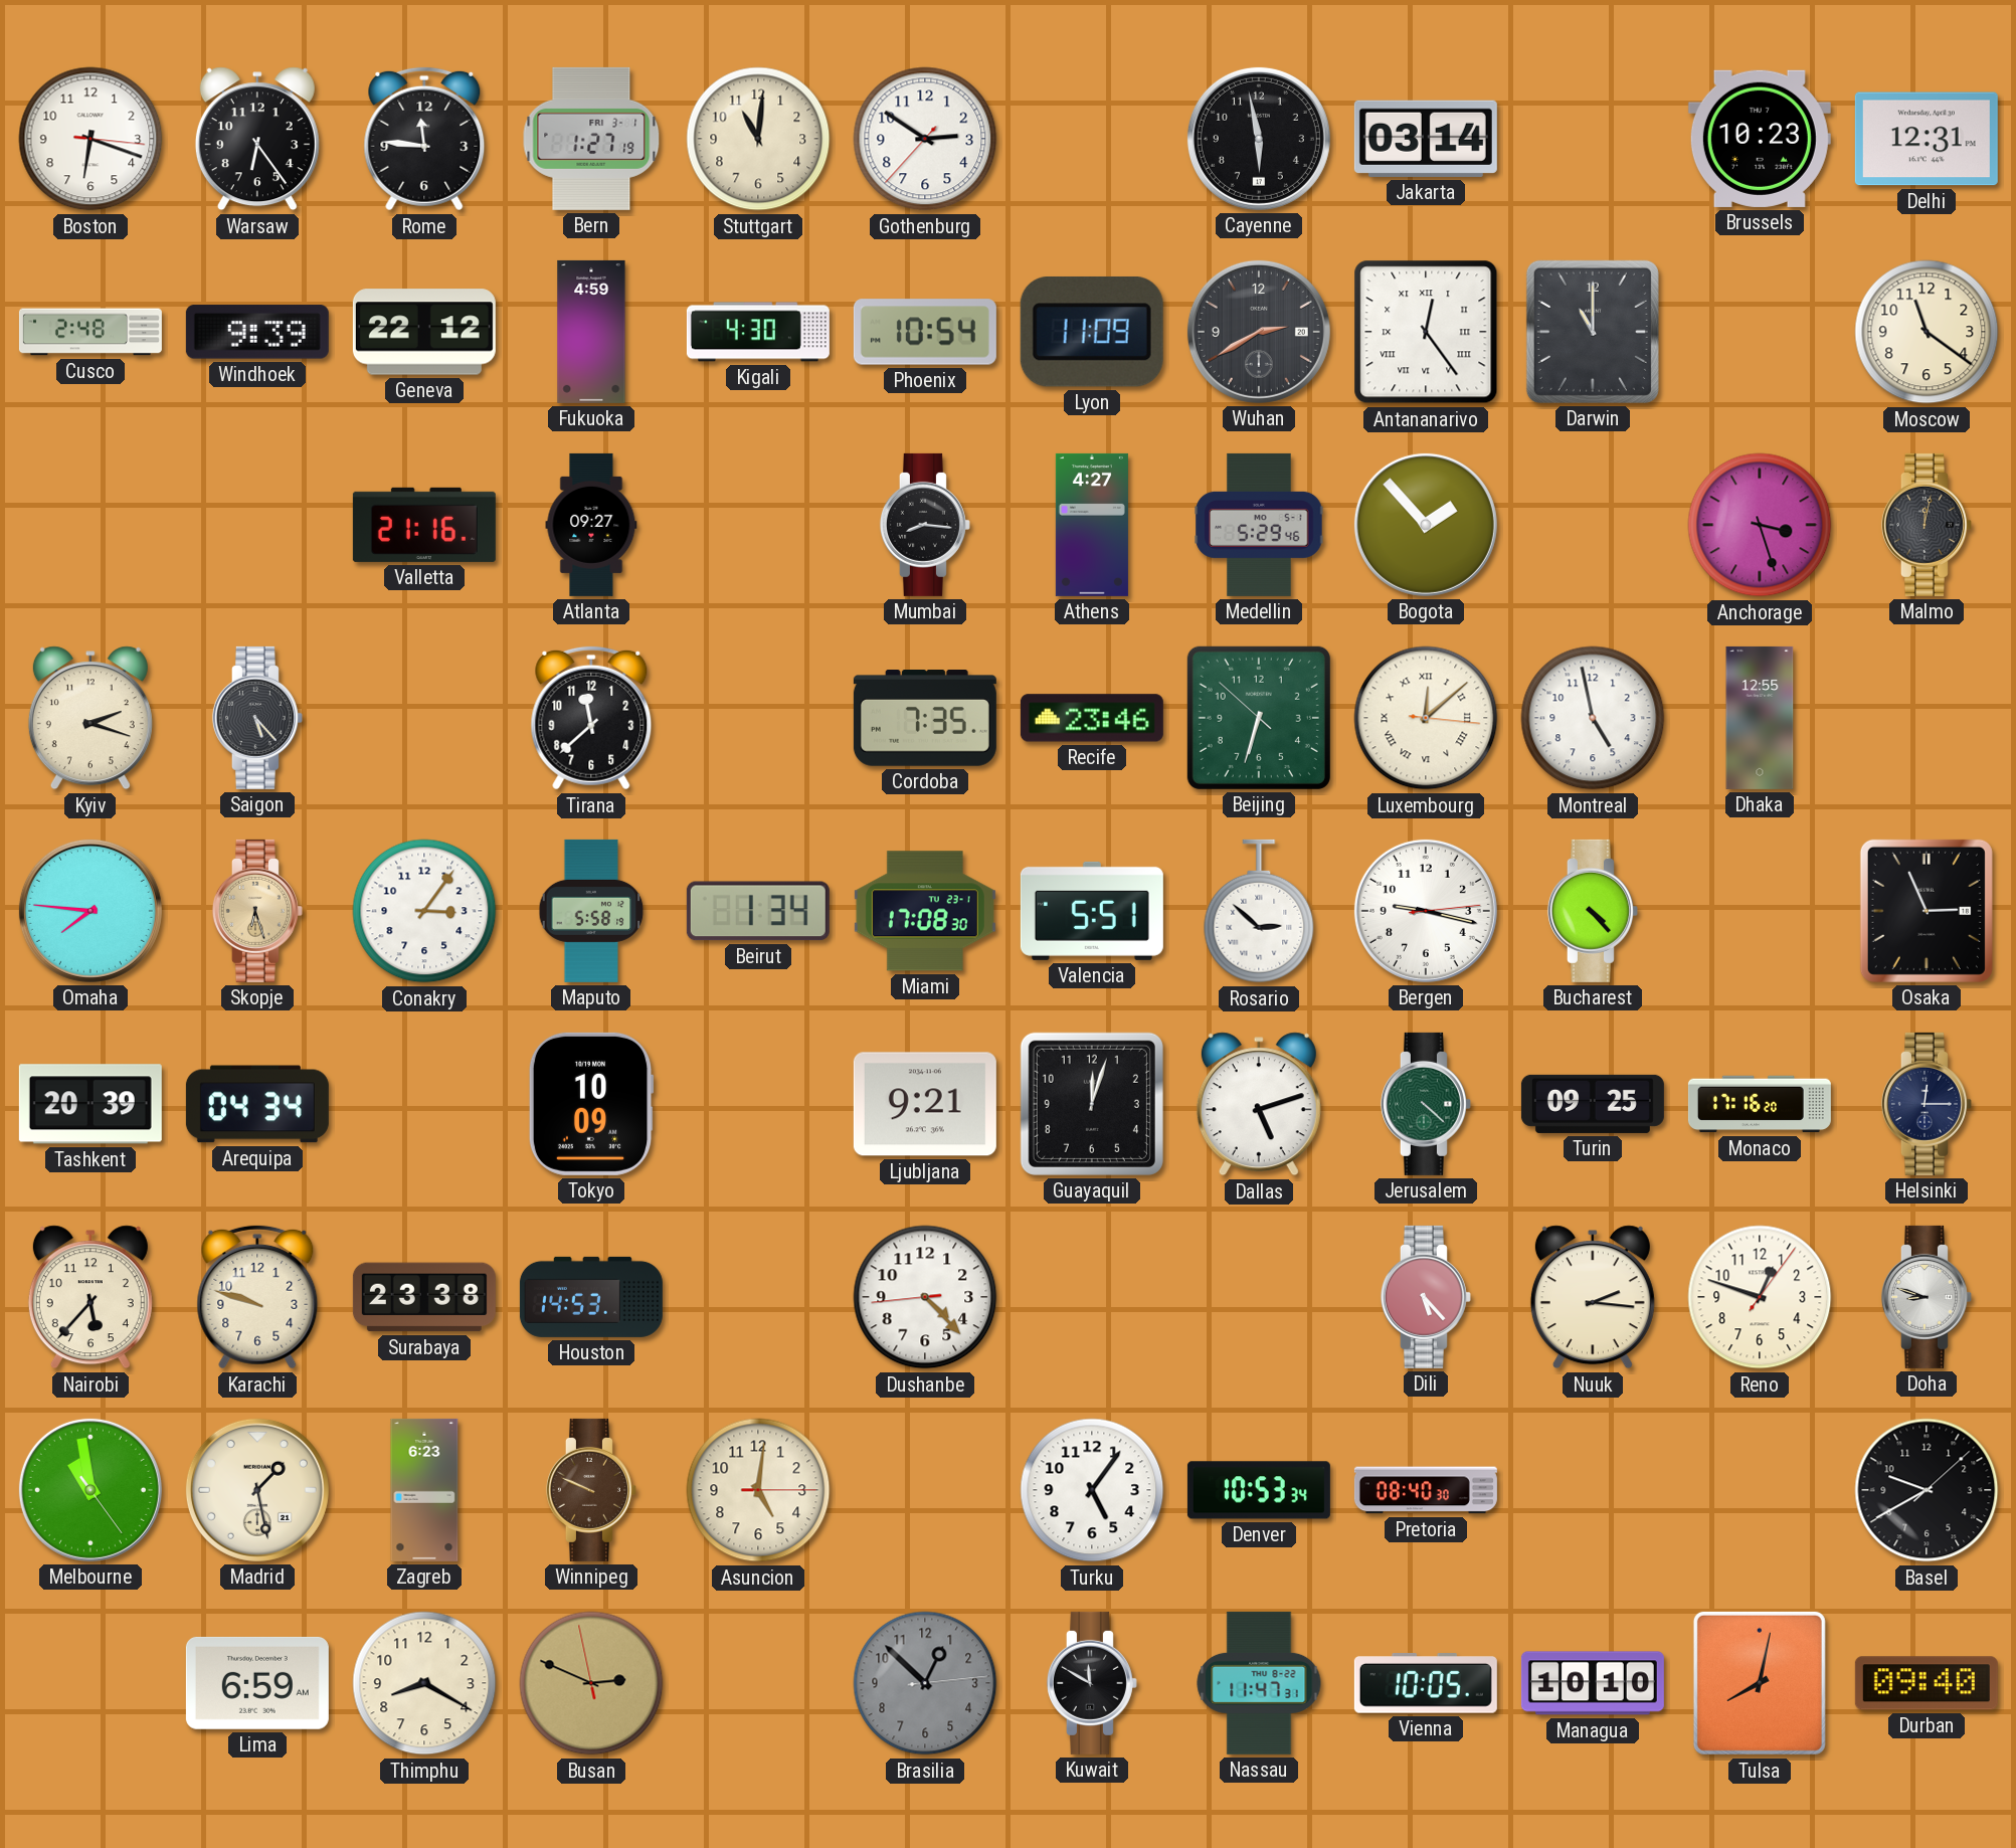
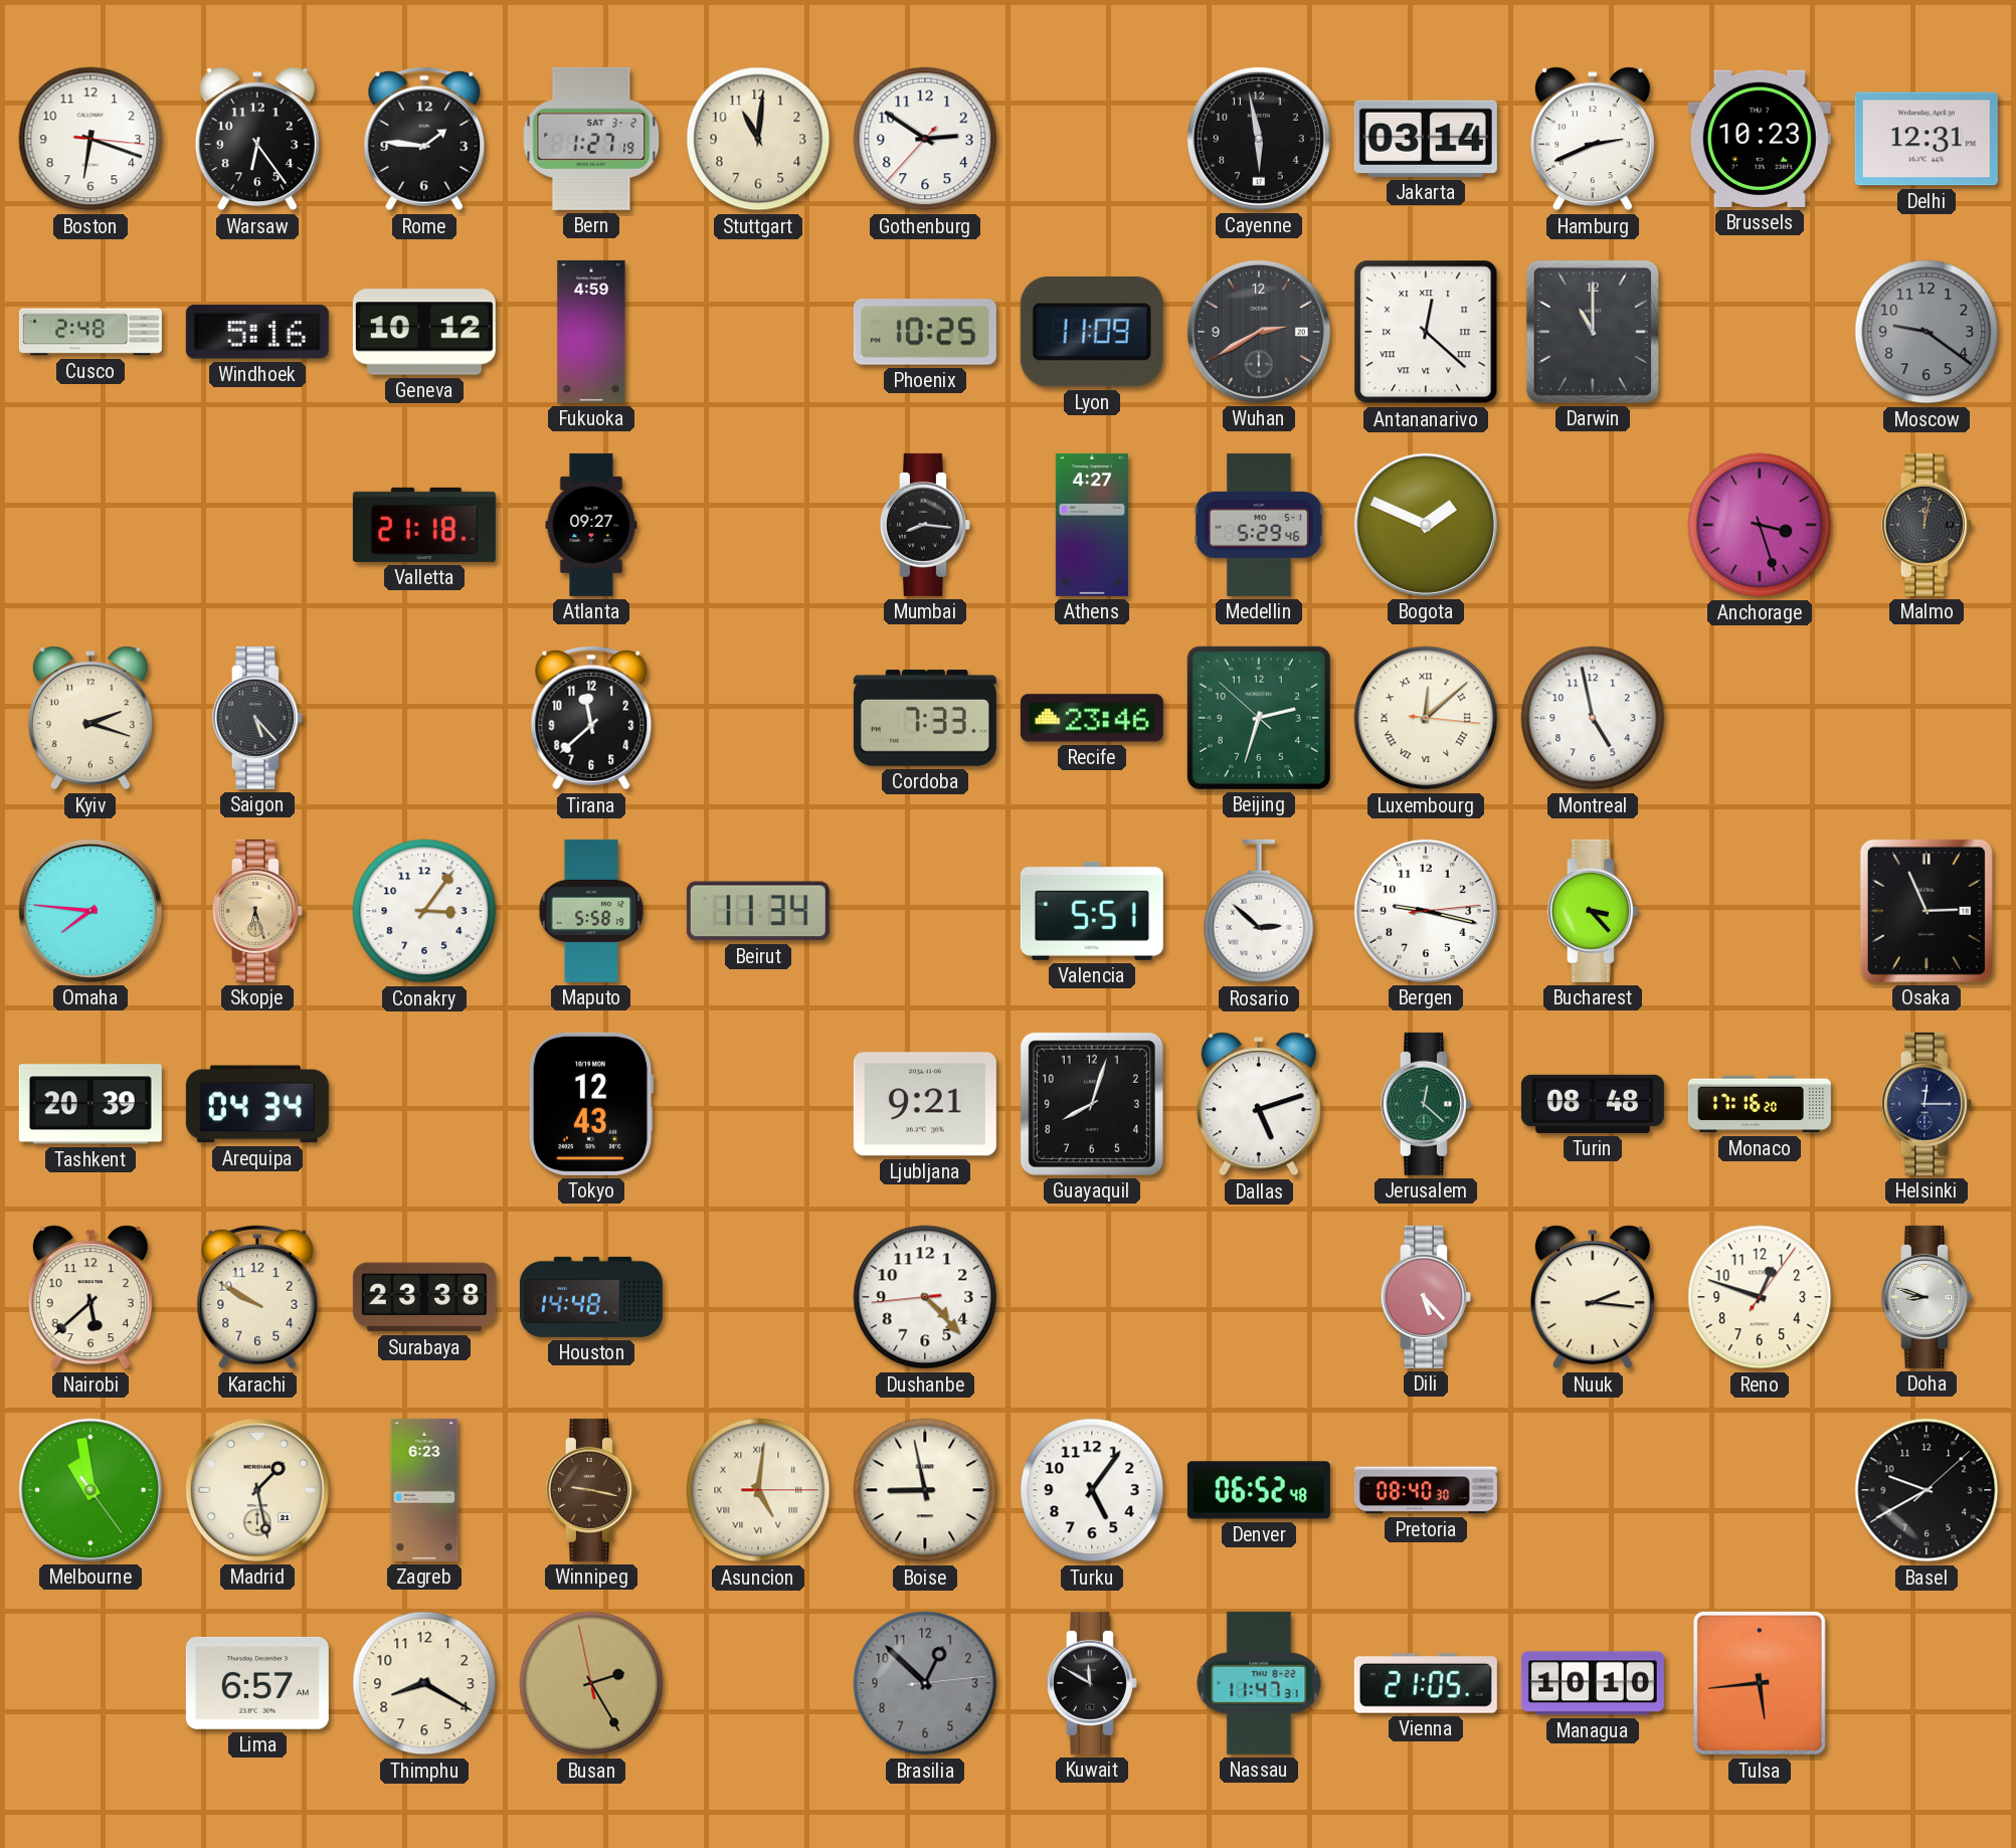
Rome: 11:46 -> 1:46
Bern date: FRI 3-1 -> SAT 3-2
Hamburg: none -> 2:41
Windhoek: 9:39 -> 5:16
Geneva: 22:12 -> 10:12
Kigali: 4:30 -> none
Phoenix: 10:54 -> 10:25
Antananarivo: 12:24 -> 12:22
Moscow: 11:21 -> 9:21
Moscow dial: cream -> grey
Valletta: 21:16 -> 21:18
Bogota: 1:53 -> 1:49
Cordoba: 7:35 -> 7:33
Beijing: 6:32 -> 2:32
Dhaka: 12:55 -> none
Beirut: 1:34 -> 11:34
Miami: 17:08 -> none
Bucharest: 4:23 -> 3:23
Tokyo: 10:09 -> 12:43
Guayaquil: 12:03 -> 8:03
Jerusalem: 4:22 -> 12:22
Turin: 09:25 -> 08:48
Nairobi: 5:37 -> 5:38
Karachi: 9:48 -> 9:50
Houston: 14:53 -> 14:48
Winnipeg: 9:49 -> 9:17
Asuncion numerals: Arabic -> Roman
Boise: none -> 8:58
Denver: 10:53 -> 06:52
Lima: 6:59 -> 6:57
Busan: 2:48 -> 2:24
Vienna: 10:05 -> 21:05
Tulsa: 8:02 -> 5:44
Durban: 09:40 -> none
